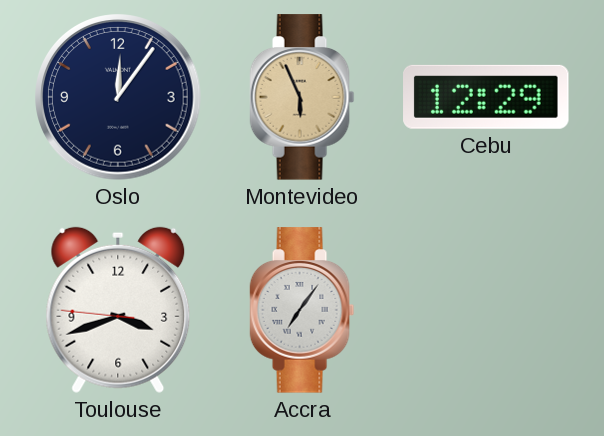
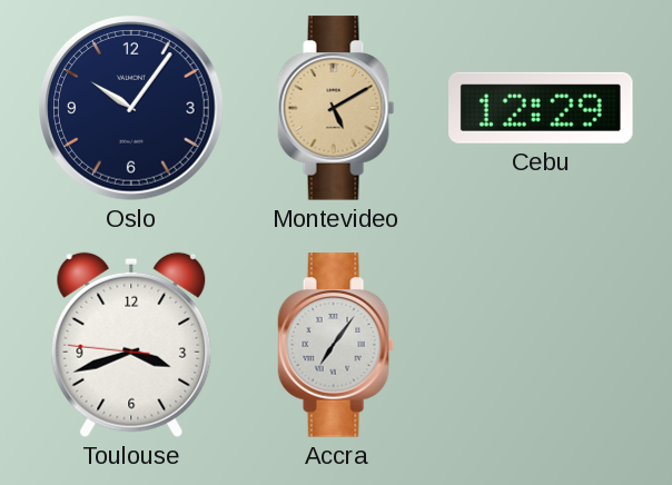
Oslo: 12:06 -> 10:06
Montevideo: 5:56 -> 5:10
